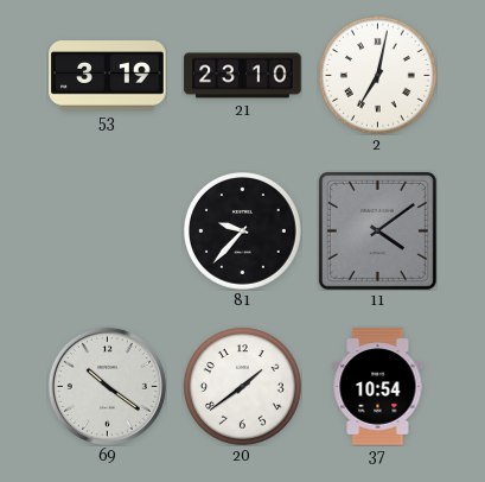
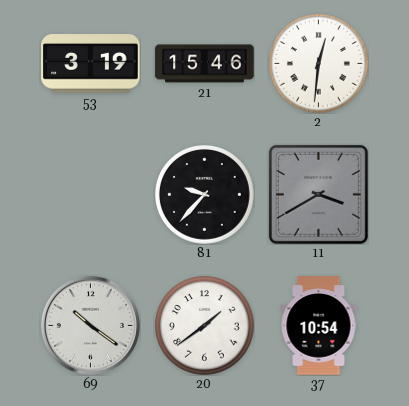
21: 23:10 -> 15:46
2: 7:02 -> 12:31
11: 4:09 -> 3:40
